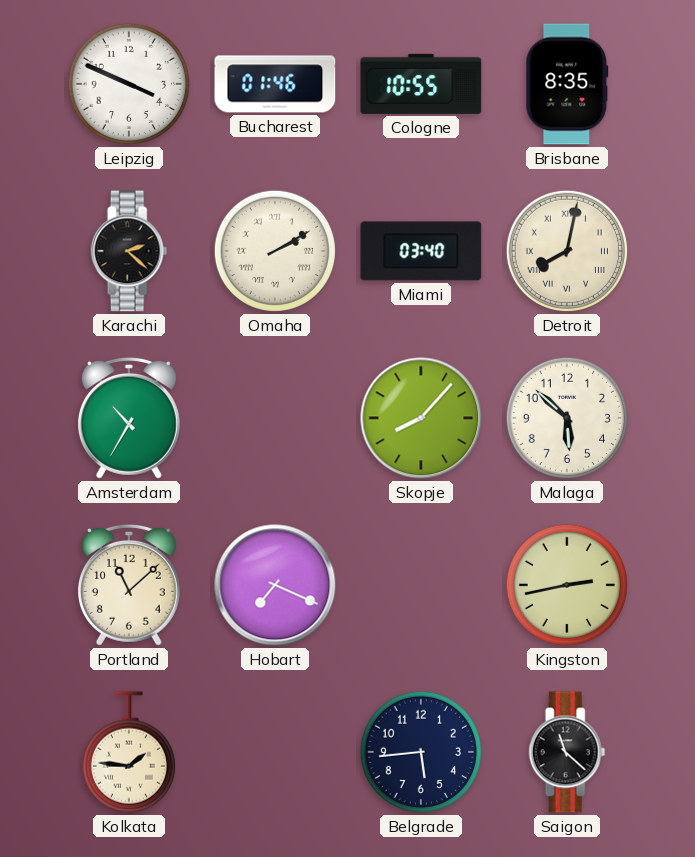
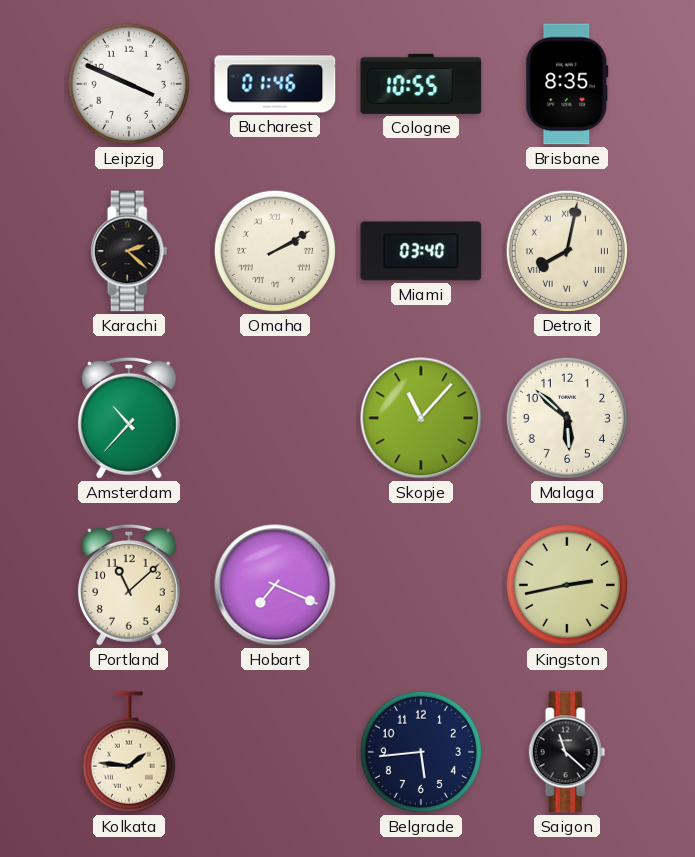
Amsterdam: 10:35 -> 10:37
Skopje: 8:07 -> 11:07
